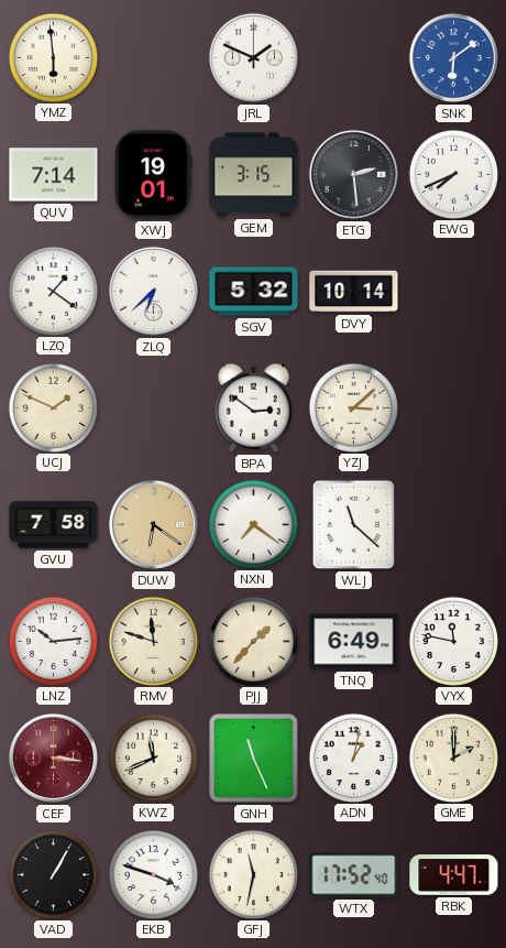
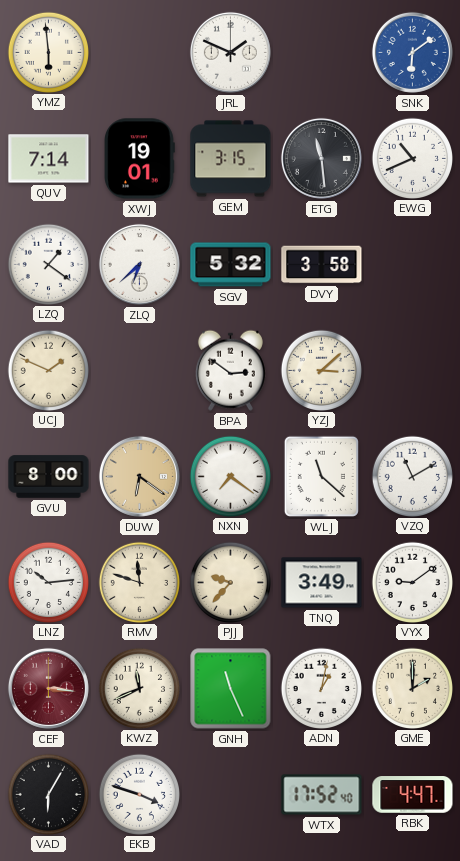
ETG: 2:29 -> 11:29
EWG: 7:41 -> 10:41
DVY: 10:14 -> 3:58
GVU: 7:58 -> 8:00
VZQ: none -> 11:10
PJJ: 1:37 -> 9:37
TNQ: 6:49 -> 3:49
VYX: 11:47 -> 9:09
VAD: 1:05 -> 6:05
GFJ: 11:32 -> none
